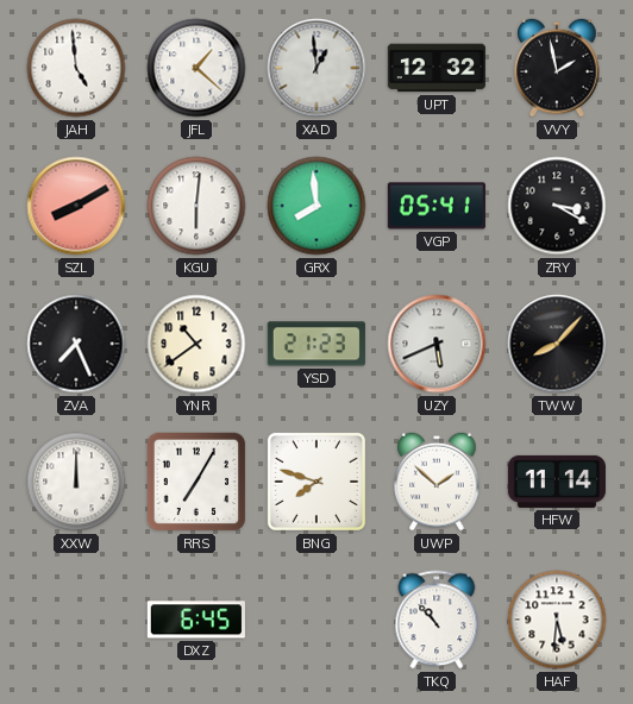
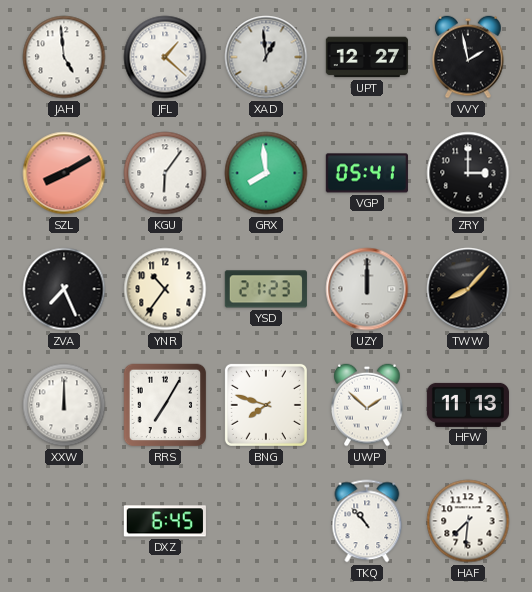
UPT: 12:32 -> 12:27
KGU: 6:01 -> 6:06
ZRY: 3:20 -> 3:00
YNR: 10:39 -> 10:36
UZY: 5:41 -> 12:00
HFW: 11:14 -> 11:13
HAF: 5:31 -> 7:31
